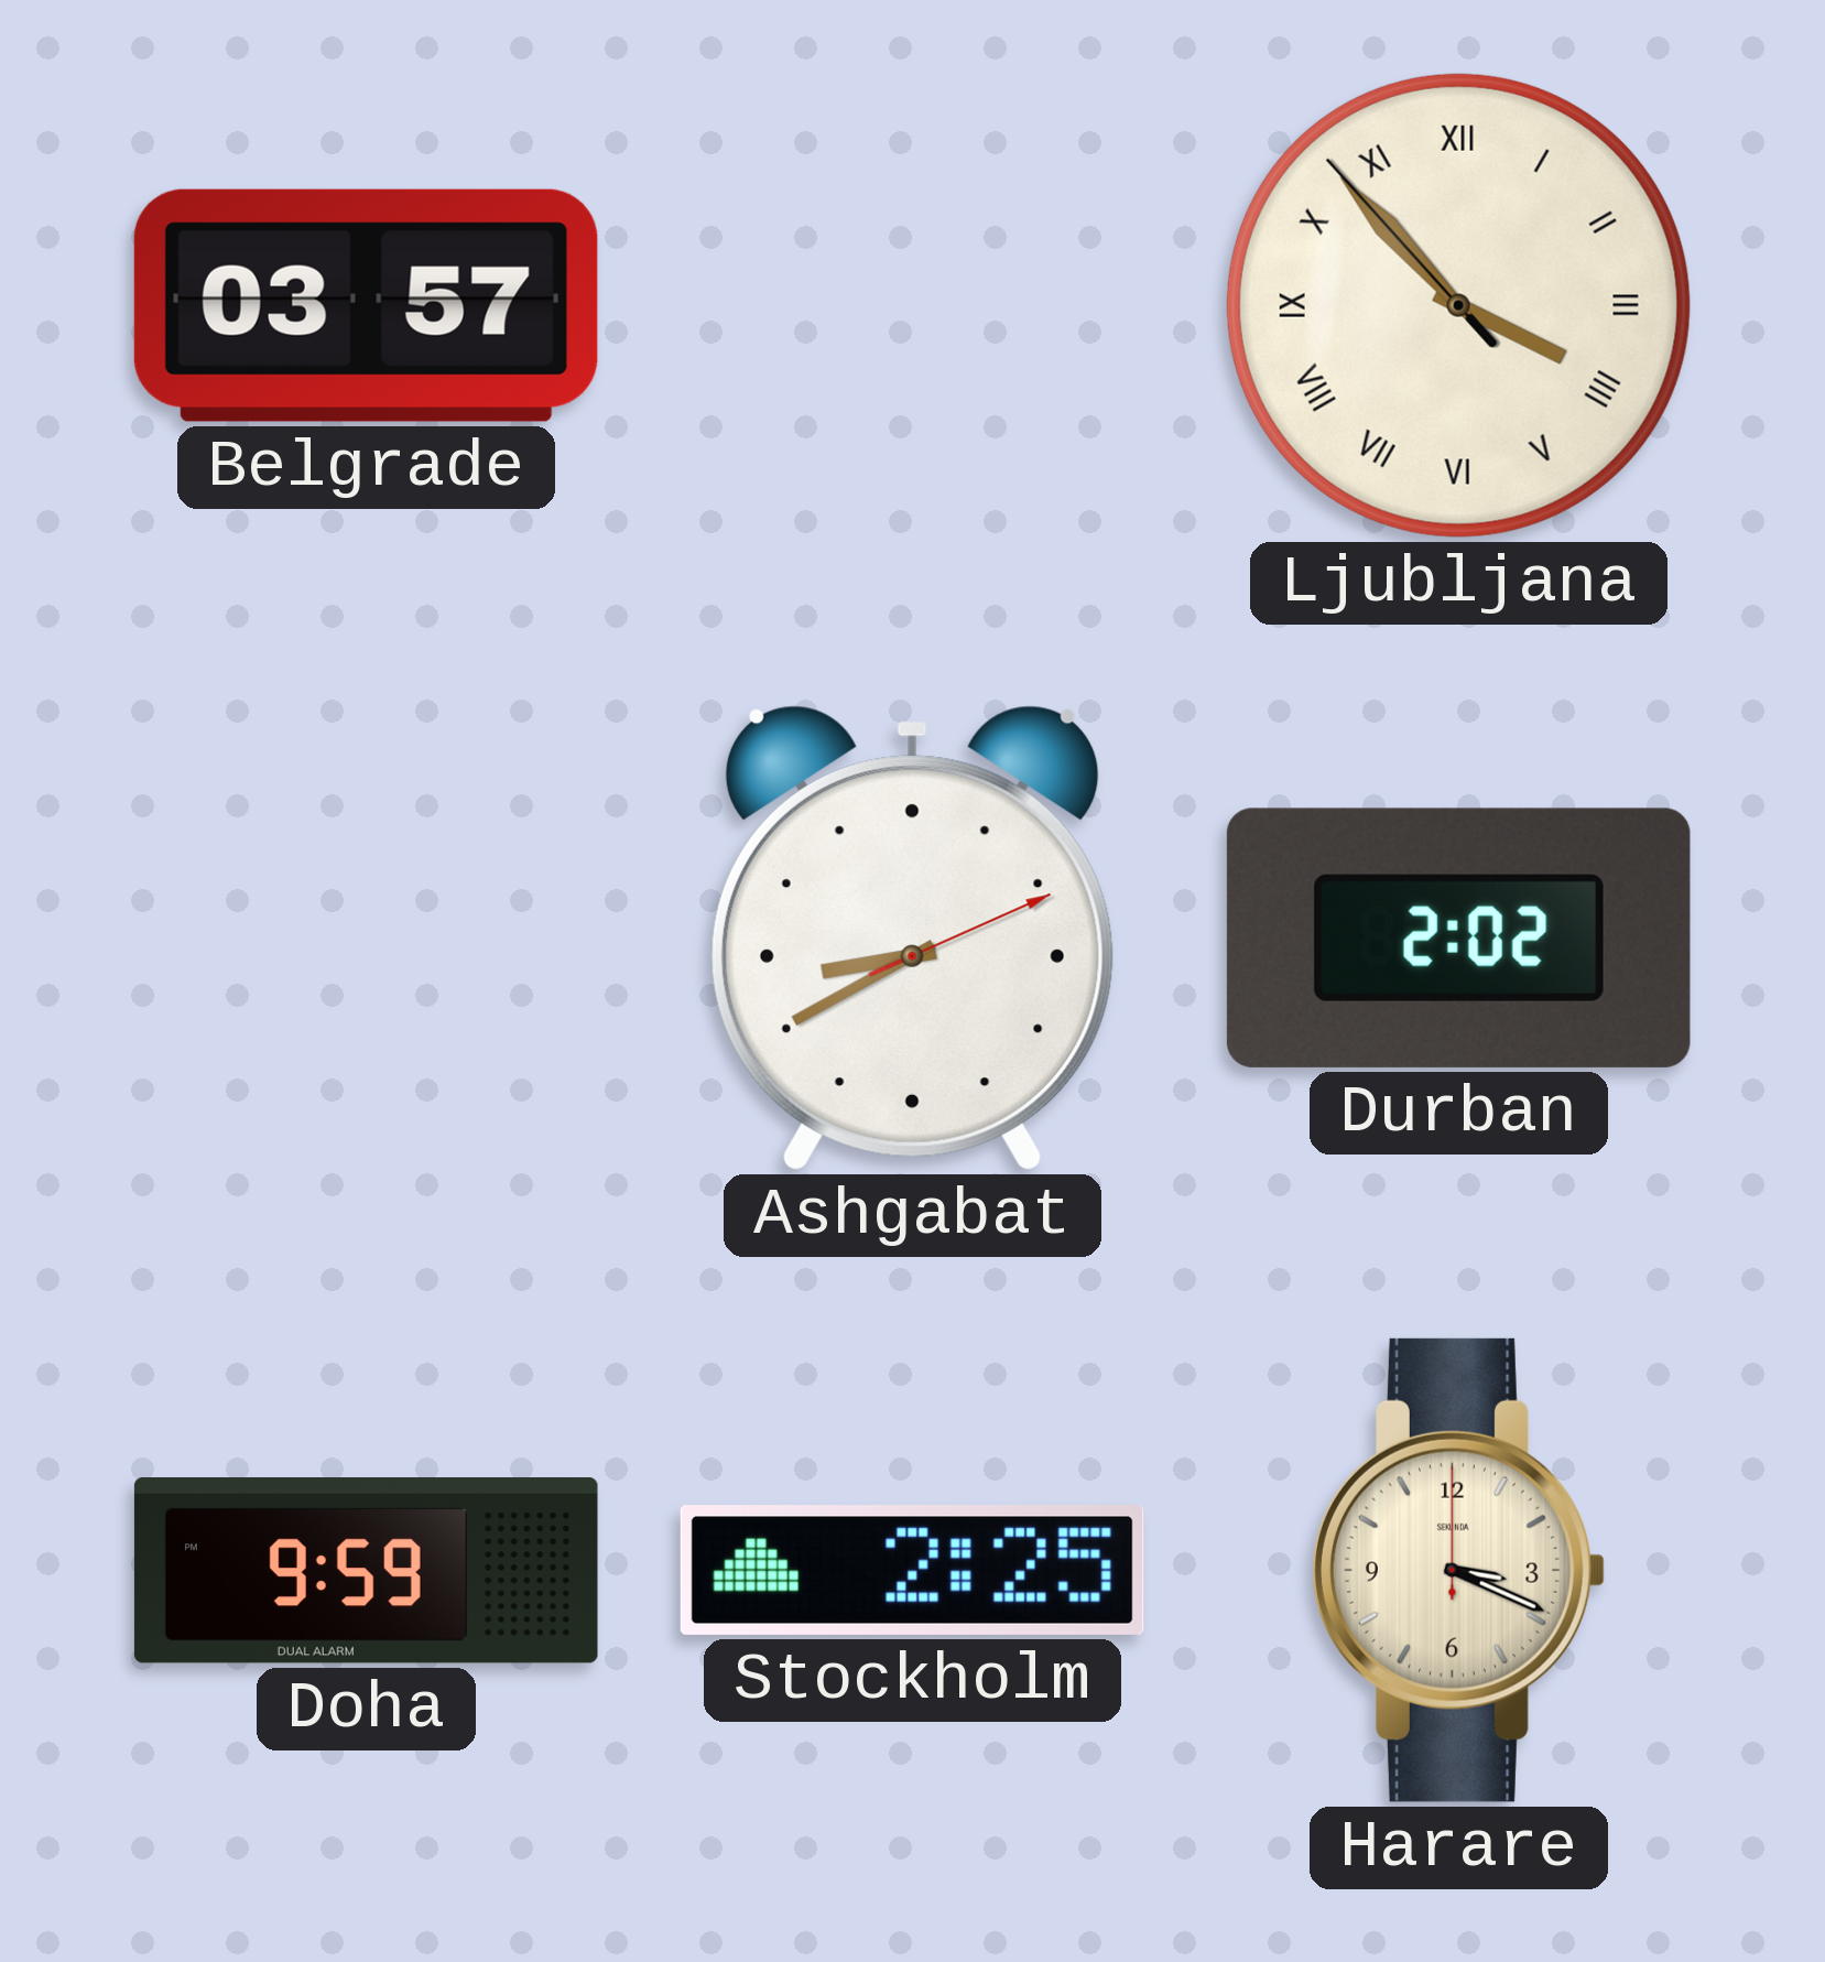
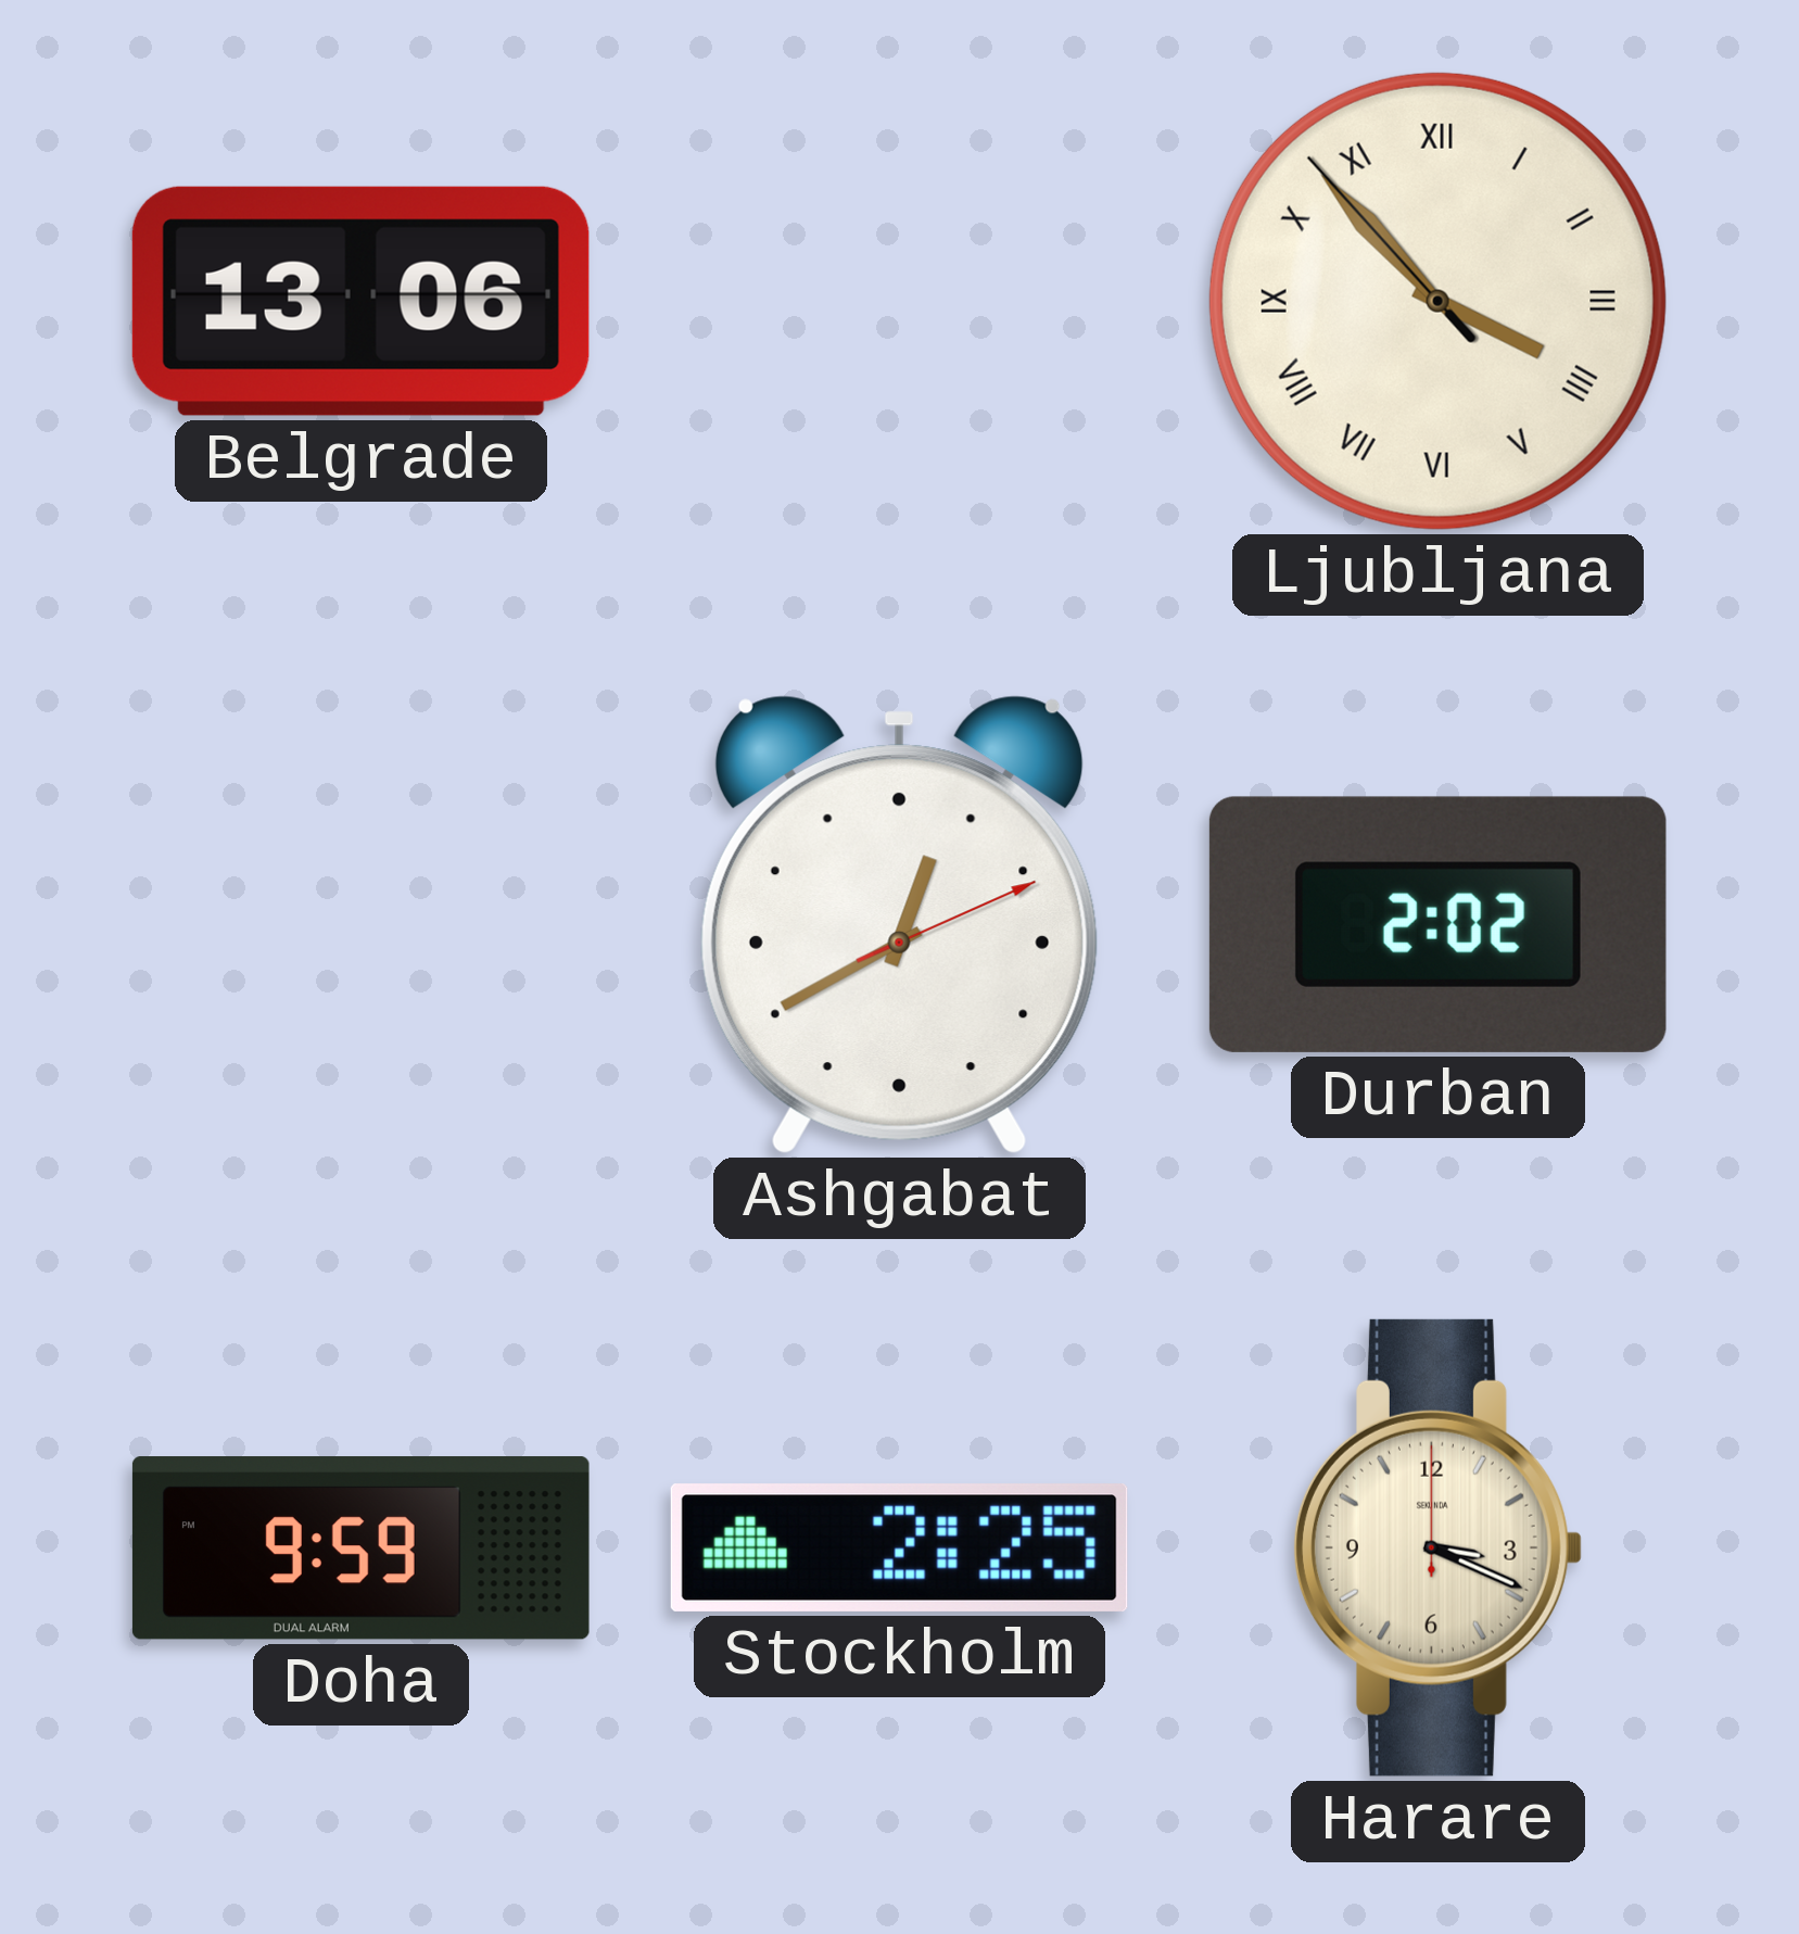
Belgrade: 03:57 -> 13:06
Ashgabat: 8:40 -> 12:40
